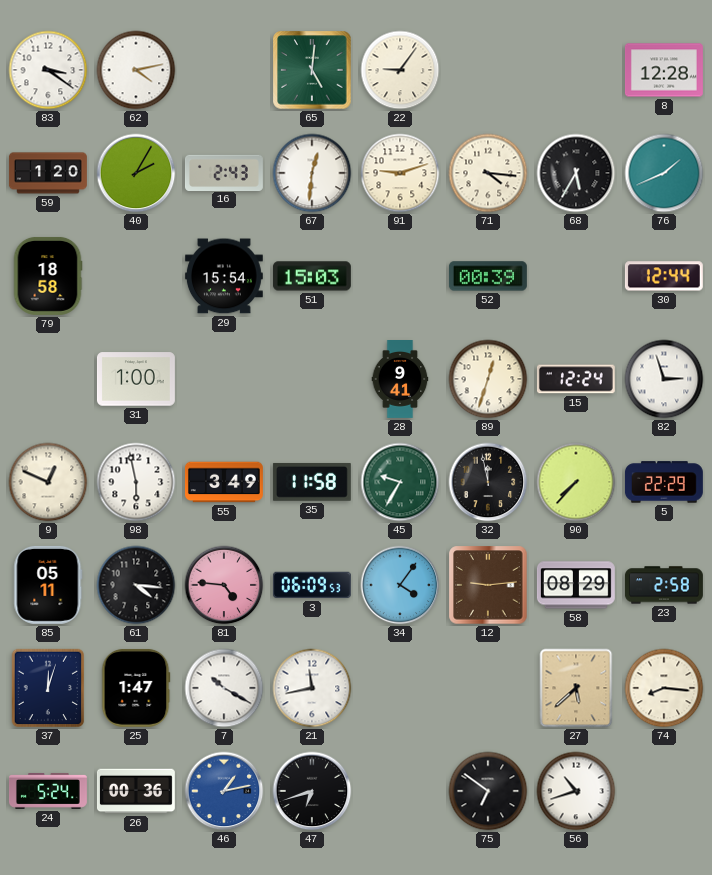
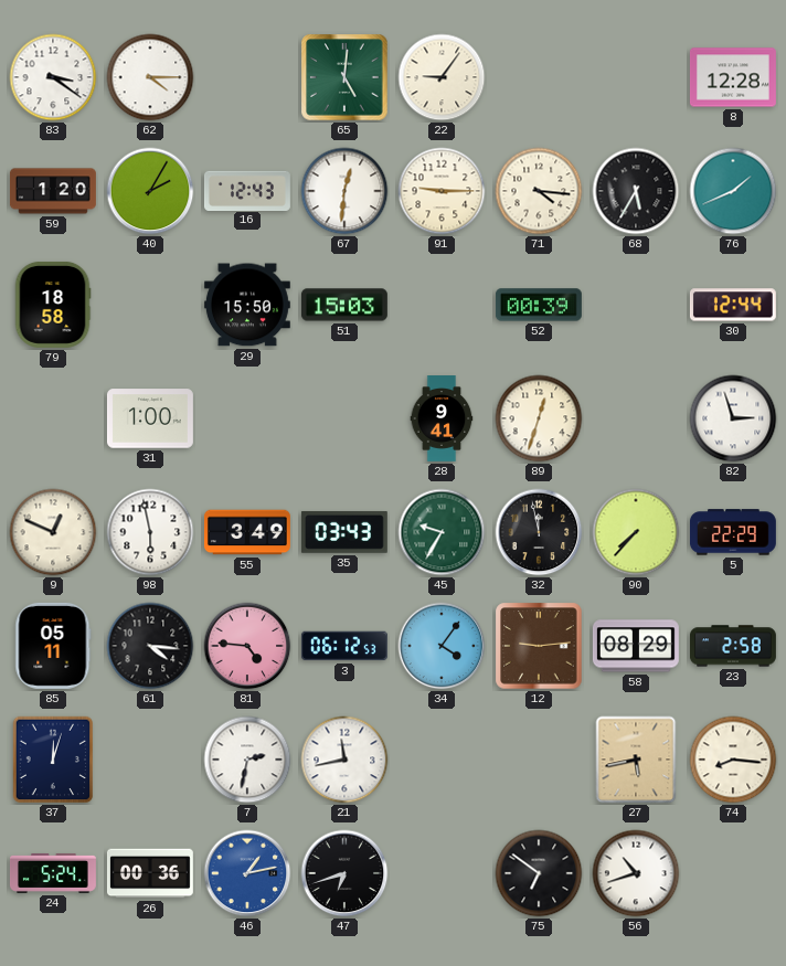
62: 4:13 -> 4:15
16: 2:43 -> 12:43
91: 9:12 -> 9:15
29: 15:54 -> 15:50
15: 12:24 -> none
35: 11:58 -> 03:43
3: 06:09 -> 06:12
25: 1:47 -> none
7: 10:20 -> 2:32
27: 5:38 -> 5:43
